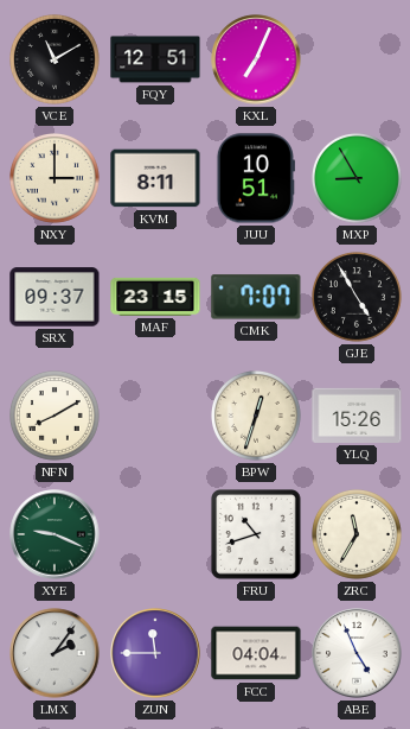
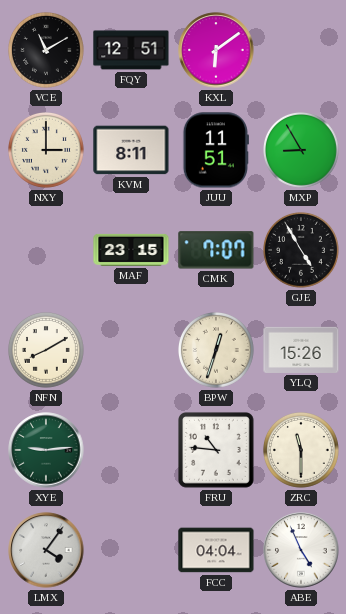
KXL: 7:04 -> 6:09
JUU: 10:51 -> 11:51
SRX: 09:37 -> none
XYE: 9:19 -> 9:14
FRU: 10:42 -> 10:46
ZRC: 11:35 -> 11:30
LMX: 2:06 -> 4:06
ZUN: 11:45 -> none
